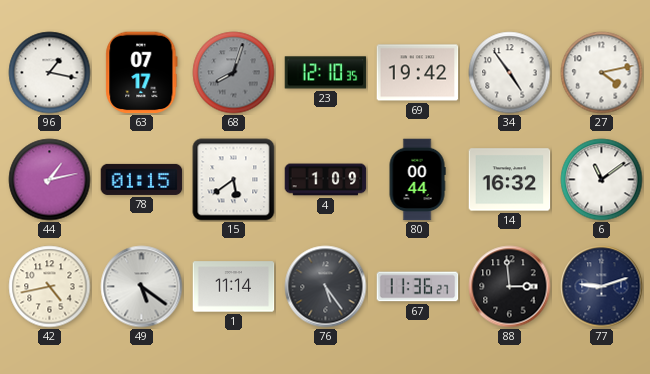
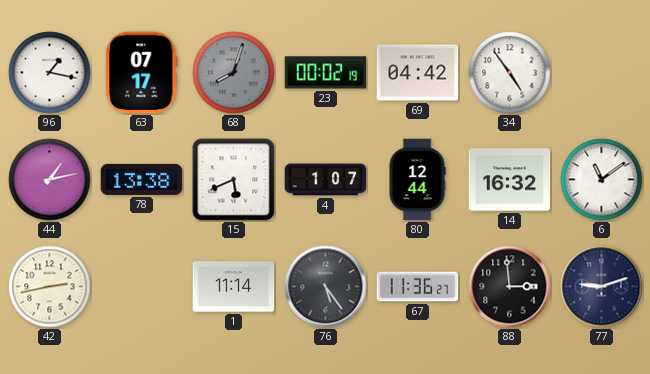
23: 12:10 -> 00:02
69: 19:42 -> 04:42
27: 4:13 -> none
78: 01:15 -> 13:38
15: 5:39 -> 5:41
4: 1:09 -> 1:07
80: 00:44 -> 12:44
42: 4:43 -> 2:43
49: 5:21 -> none
